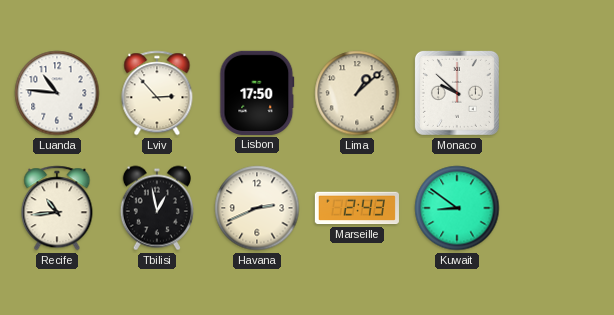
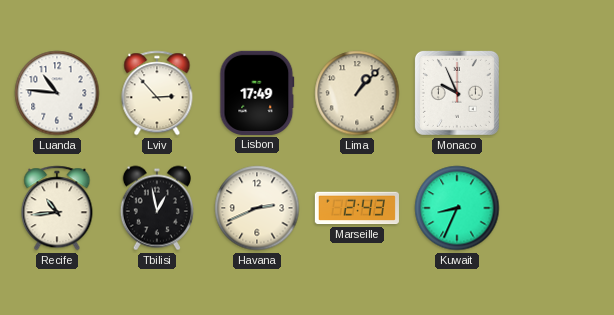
Lisbon: 17:50 -> 17:49
Lima: 1:08 -> 1:07
Monaco: 9:52 -> 9:56
Kuwait: 8:51 -> 8:34
